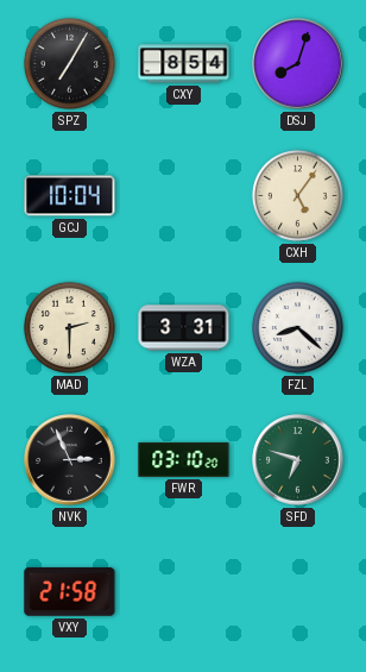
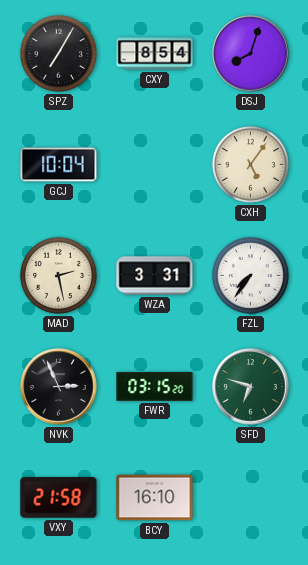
MAD: 2:30 -> 2:28
FZL: 8:22 -> 7:36
FWR: 03:10 -> 03:15
BCY: none -> 16:10
